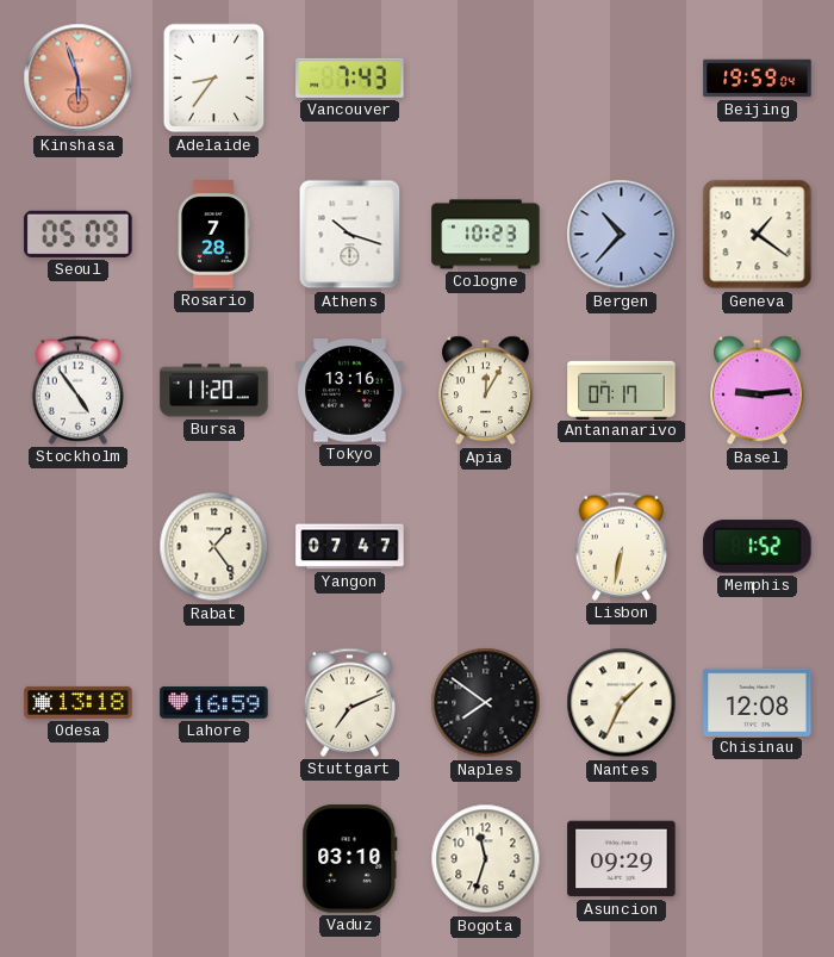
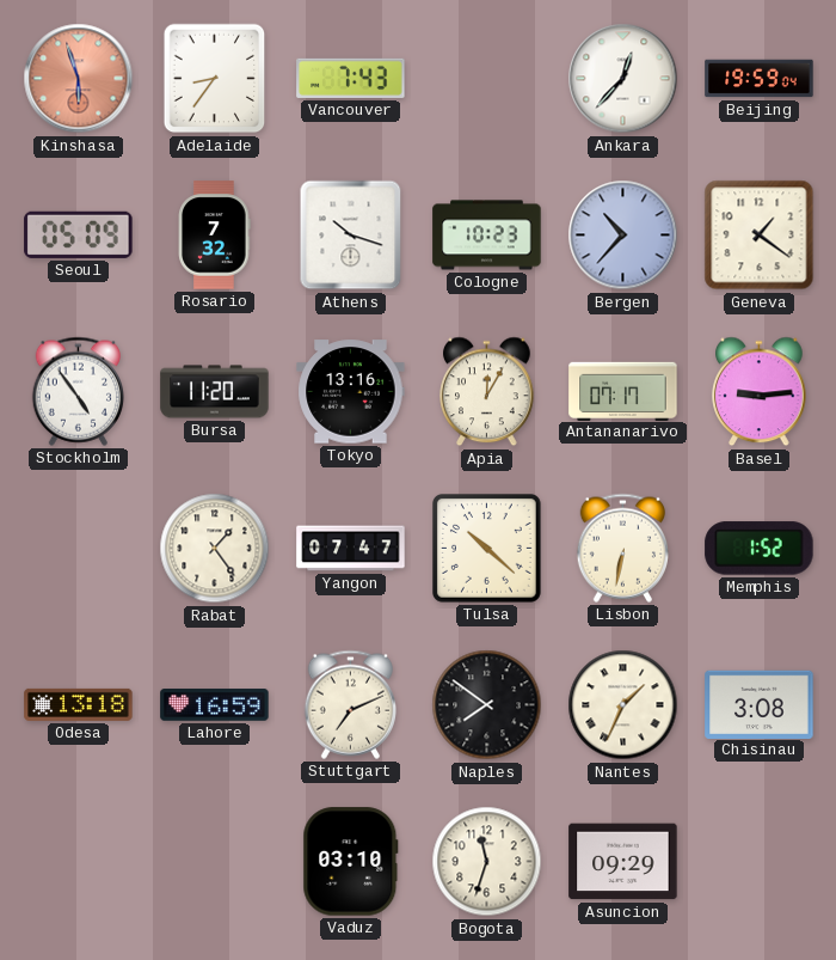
Ankara: none -> 12:37
Rosario: 7:28 -> 7:32
Tulsa: none -> 10:22
Chisinau: 12:08 -> 3:08
